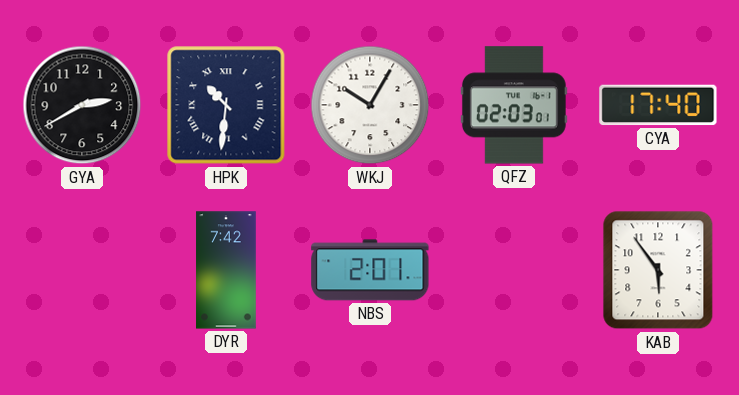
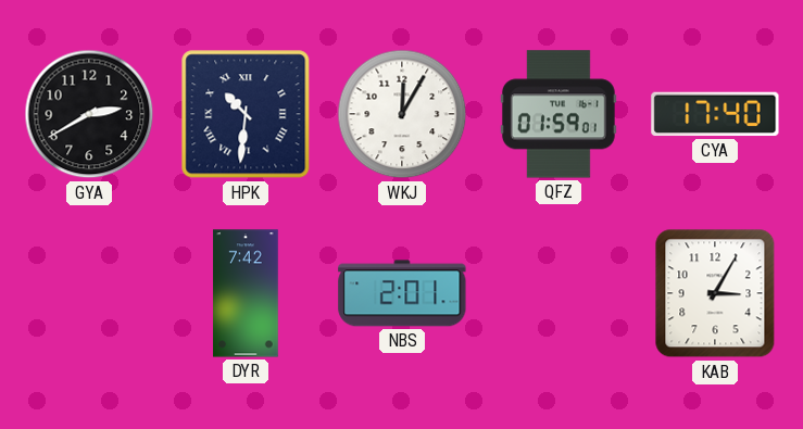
WKJ: 10:05 -> 12:05
QFZ: 02:03 -> 01:59
KAB: 5:54 -> 3:05
